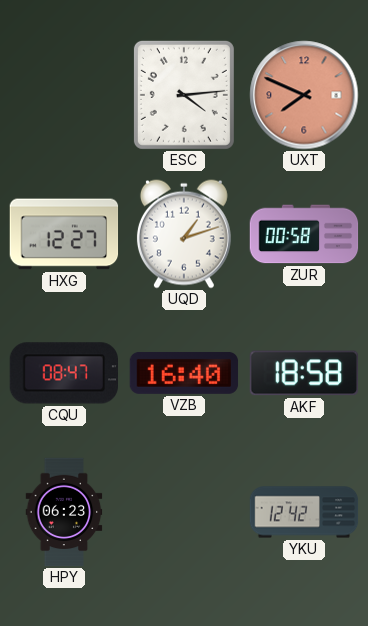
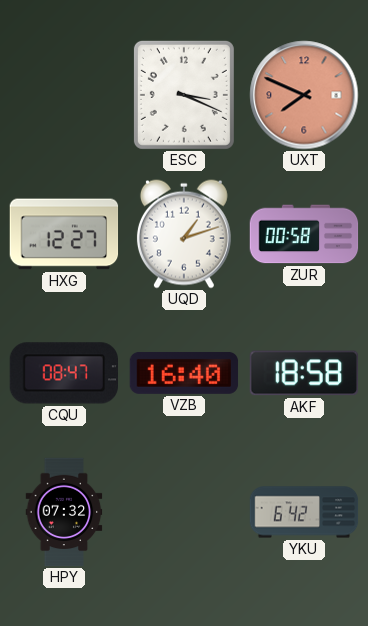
ESC: 4:14 -> 3:19
HPY: 06:23 -> 07:32
YKU: 12:42 -> 6:42
